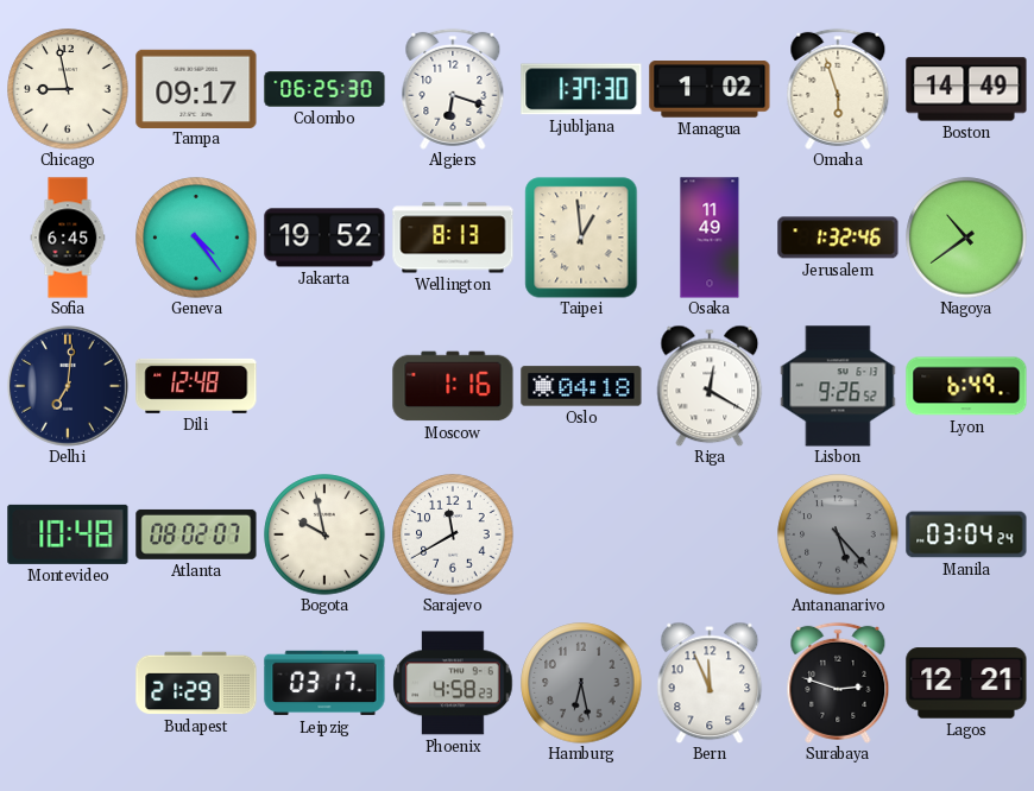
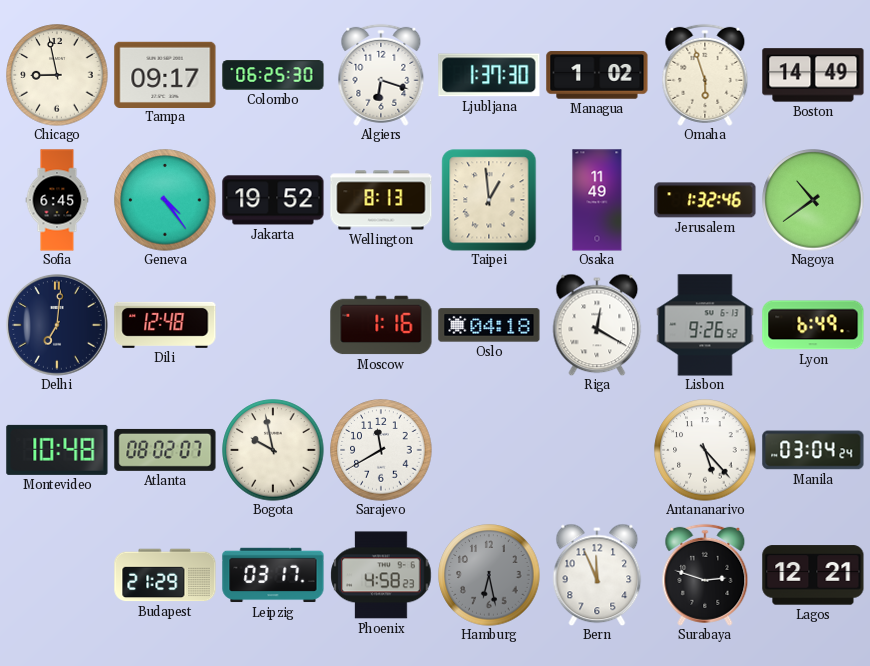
Antananarivo dial: grey -> white
